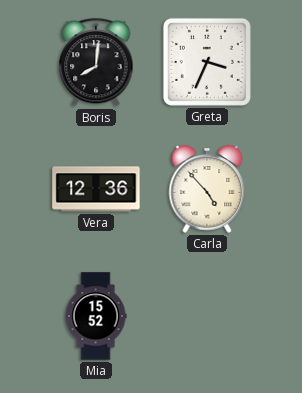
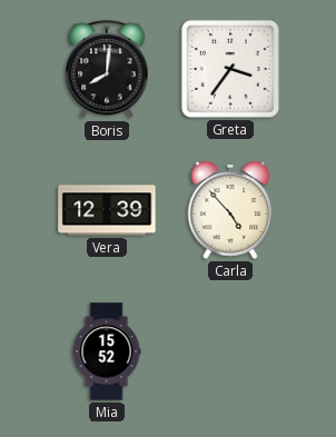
Greta: 3:34 -> 3:36
Vera: 12:36 -> 12:39
